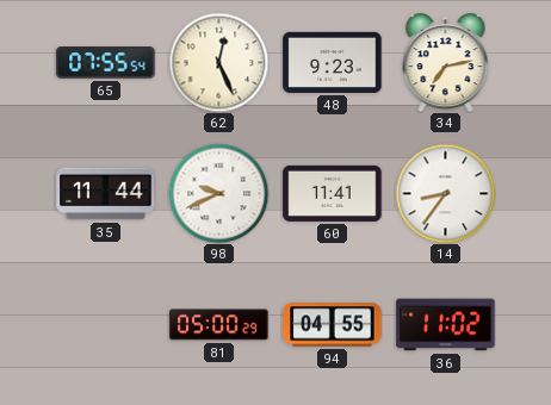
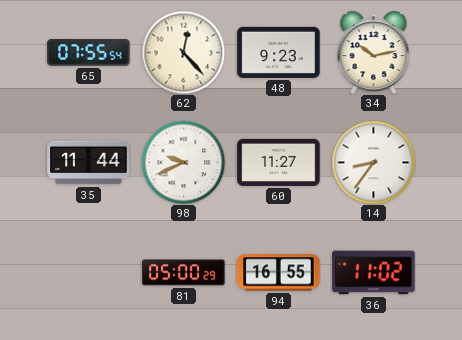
62: 12:26 -> 12:23
34: 7:13 -> 10:13
60: 11:41 -> 11:27
94: 04:55 -> 16:55
